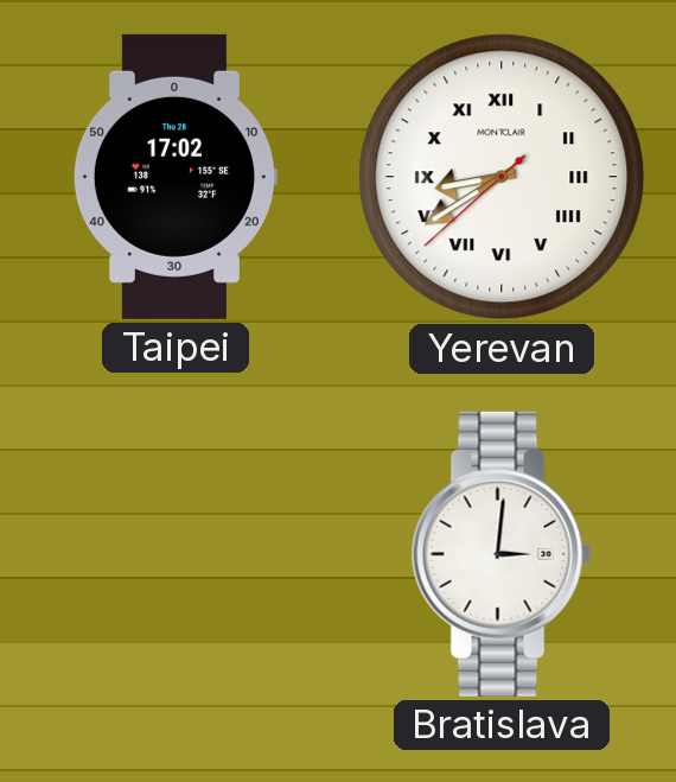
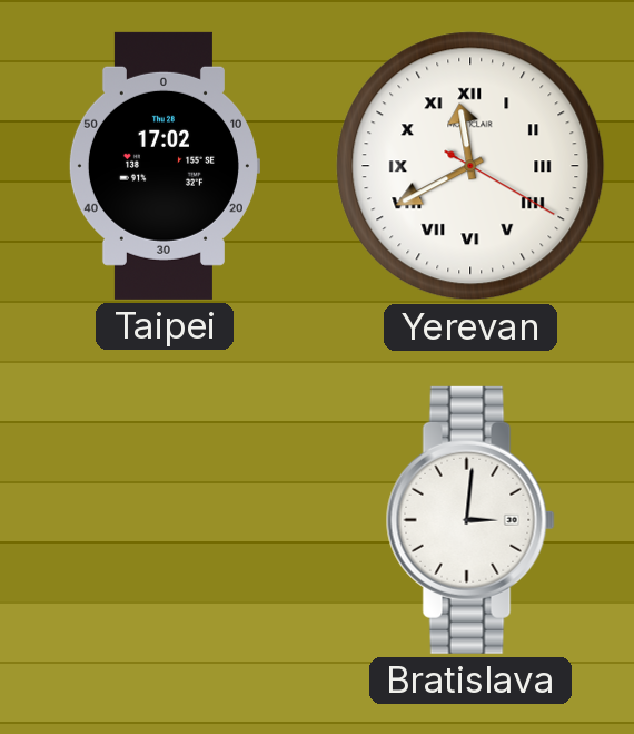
Yerevan: 8:39 -> 11:40
